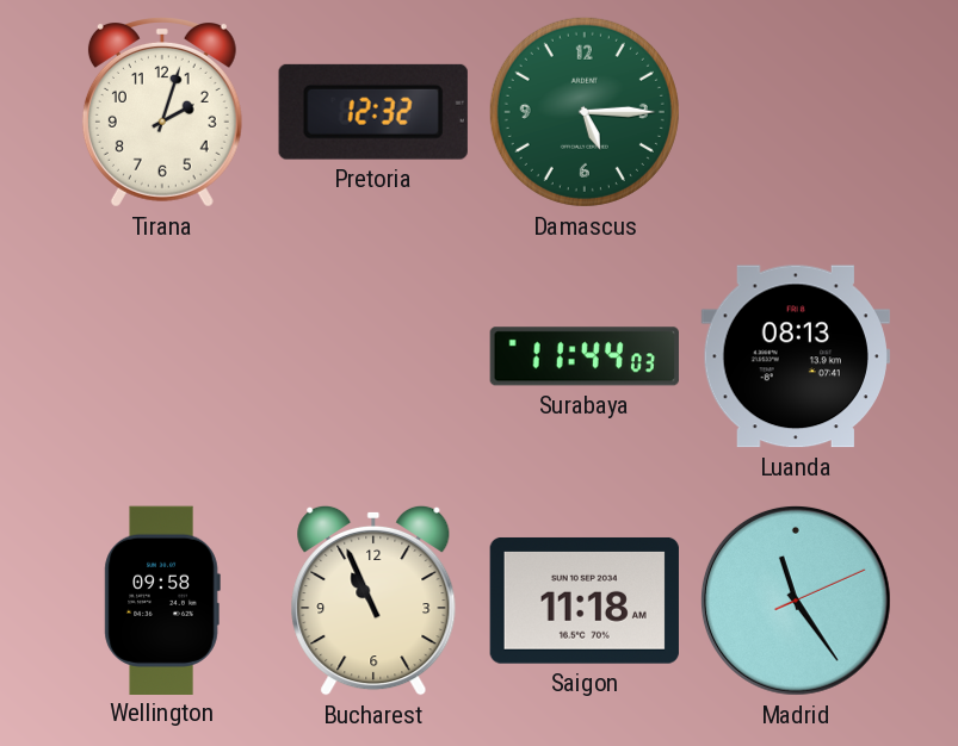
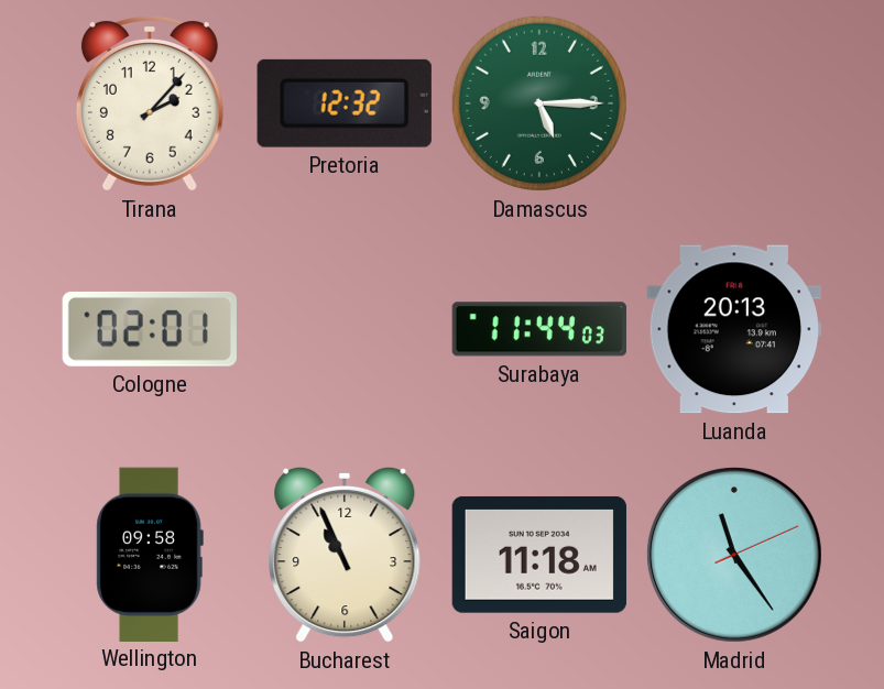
Tirana: 2:03 -> 2:07
Cologne: none -> 02:01
Luanda: 08:13 -> 20:13
